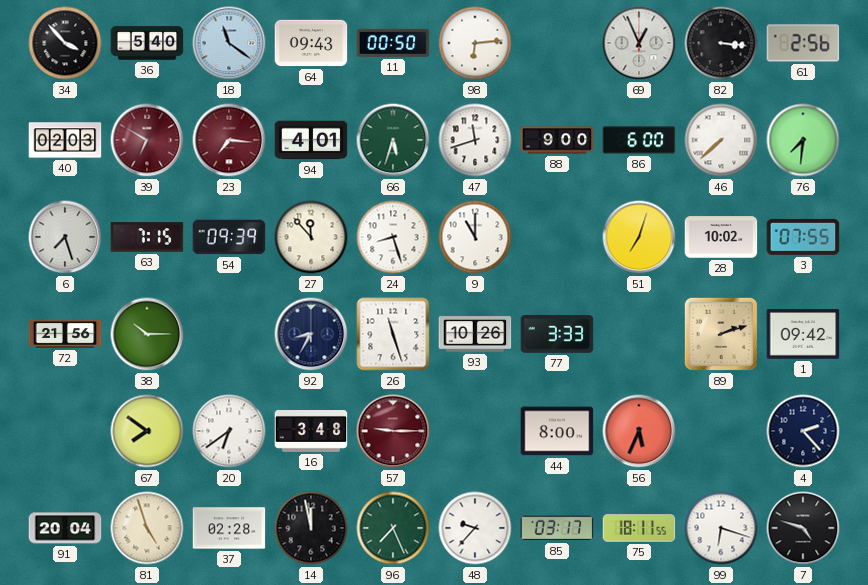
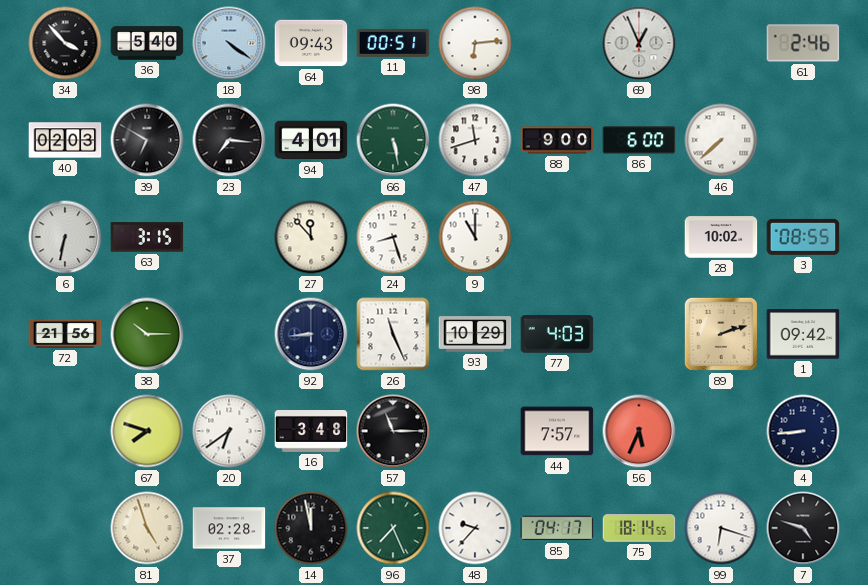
18: 11:21 -> 4:21
11: 00:50 -> 00:51
82: 3:16 -> none
61: 2:56 -> 2:46
39 dial: burgundy -> black
23 dial: burgundy -> black
66: 5:33 -> 5:28
76: 7:31 -> none
6: 7:27 -> 6:32
63: 7:15 -> 3:15
54: 09:39 -> none
51: 7:03 -> none
3: 07:55 -> 08:55
92: 8:35 -> 8:44
26: 11:27 -> 11:26
93: 10:26 -> 10:29
77: 3:33 -> 4:03
67: 7:51 -> 7:48
57: 9:15 -> 11:15
57 dial: burgundy -> black
44: 8:00 -> 7:57
4: 2:23 -> 8:44
91: 20:04 -> none
85: 03:17 -> 04:17
75: 18:11 -> 18:14
